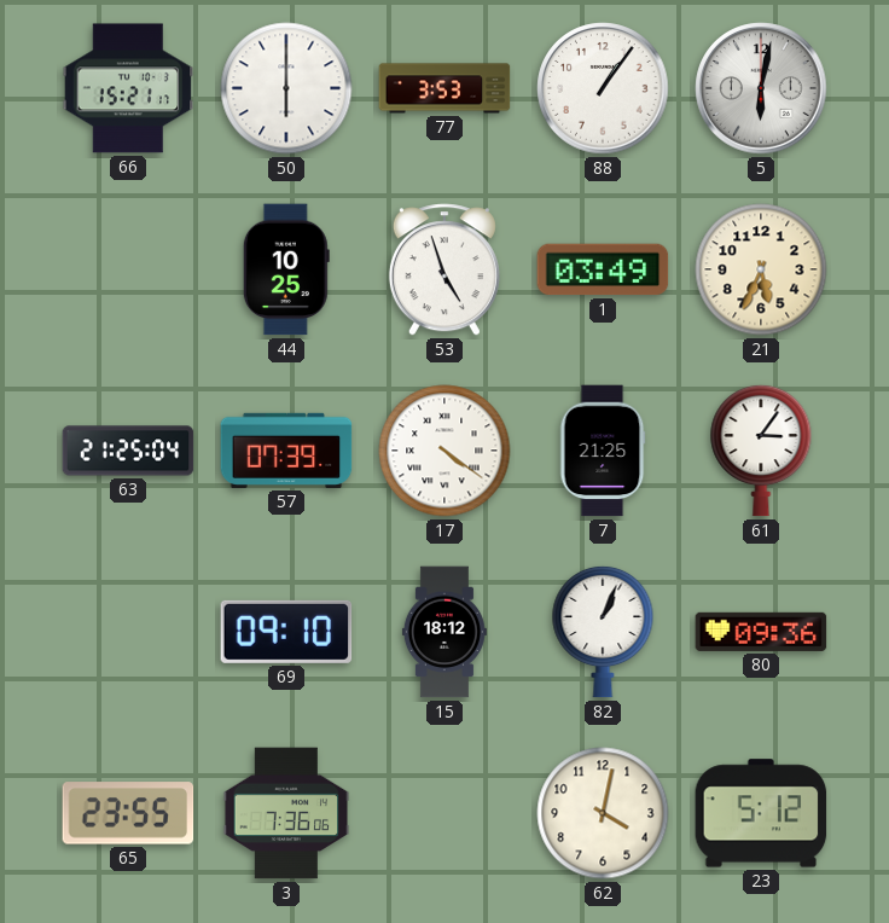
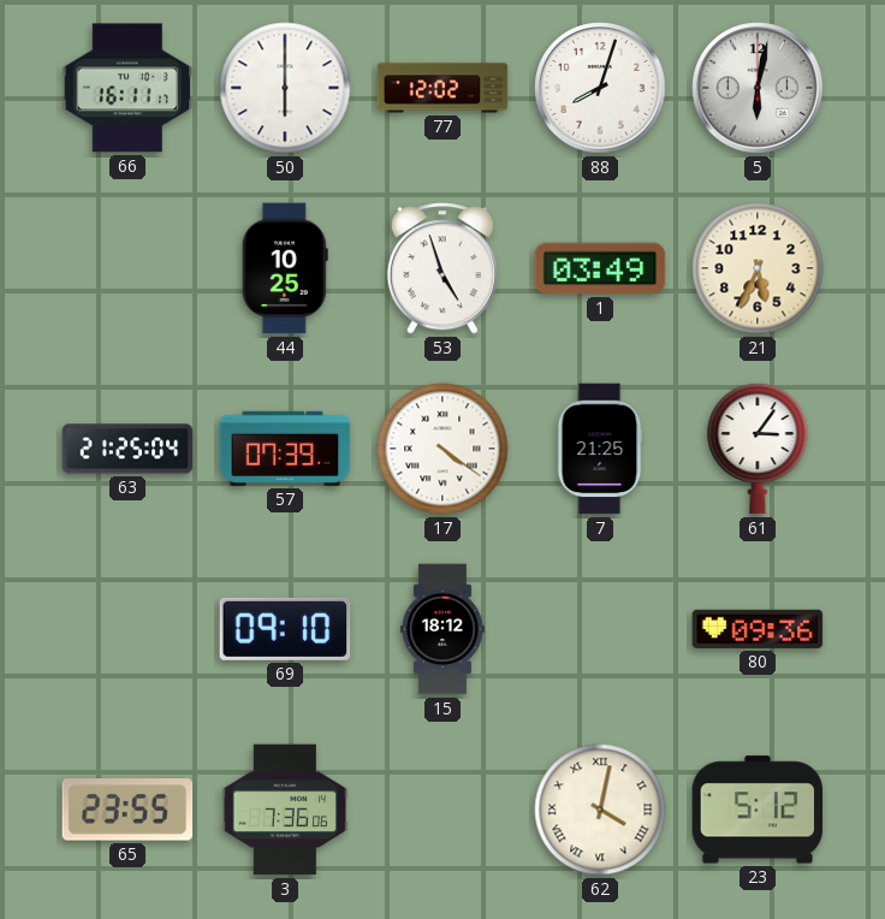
66: 15:21 -> 16:11
77: 3:53 -> 12:02
88: 1:06 -> 8:03
82: 1:04 -> none
62 numerals: Arabic -> Roman
